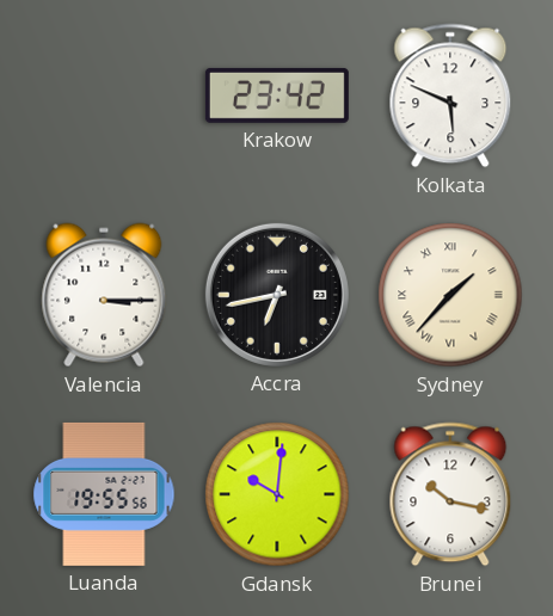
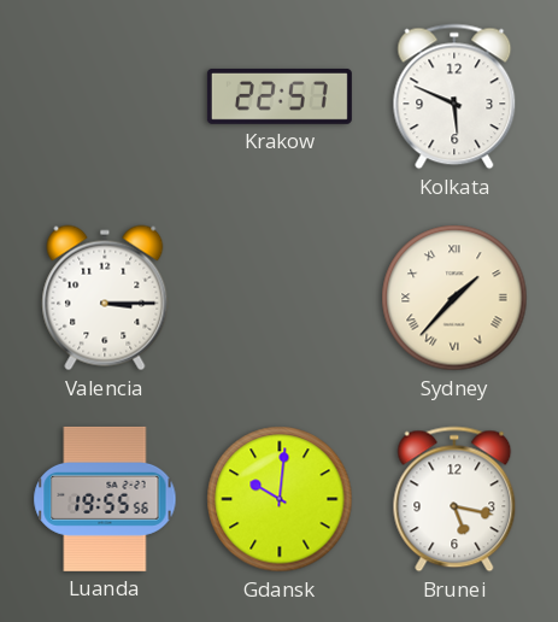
Krakow: 23:42 -> 22:57
Accra: 6:43 -> none
Brunei: 10:17 -> 5:17
